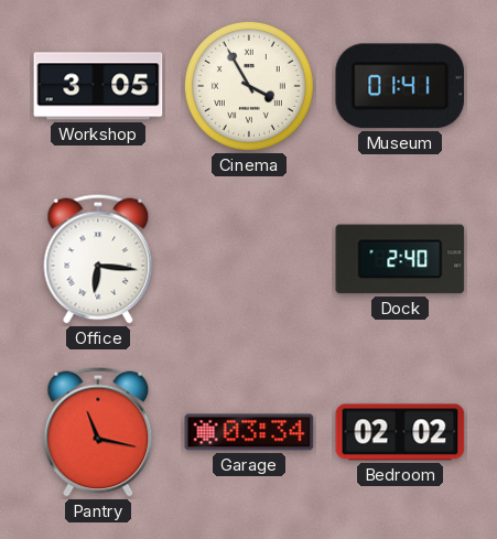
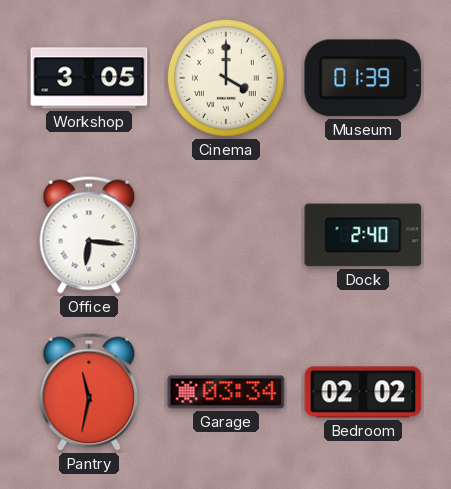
Cinema: 3:55 -> 4:00
Museum: 01:41 -> 01:39
Pantry: 11:17 -> 11:32
